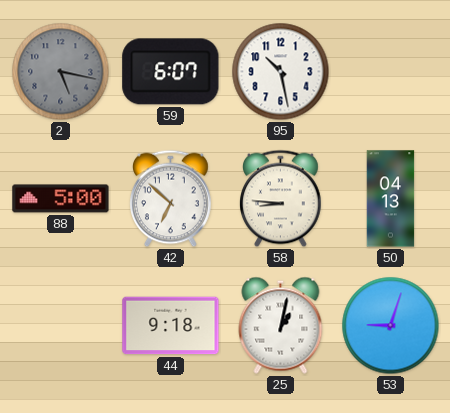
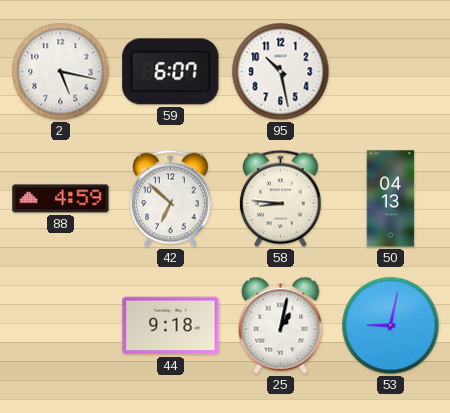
2 dial: grey -> white
88: 5:00 -> 4:59
53: 9:03 -> 9:02
